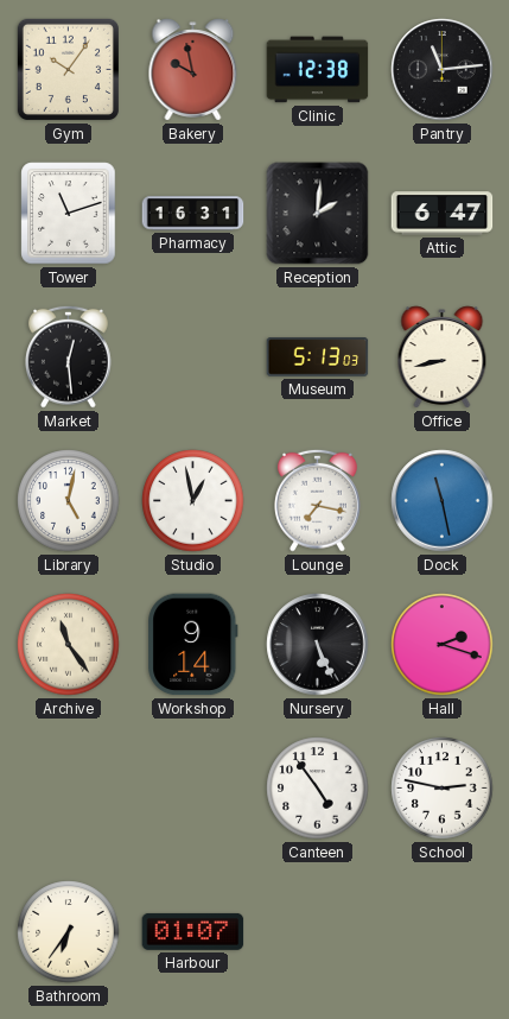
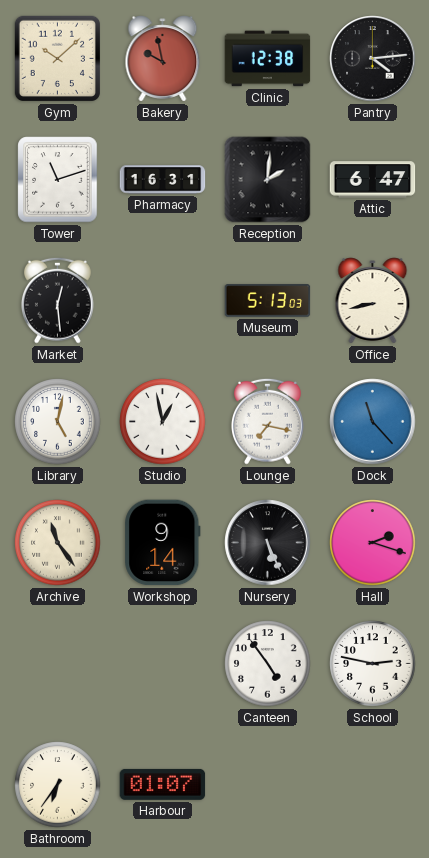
Gym: 10:06 -> 10:08
Pantry: 11:14 -> 4:14
Dock: 11:28 -> 11:23
